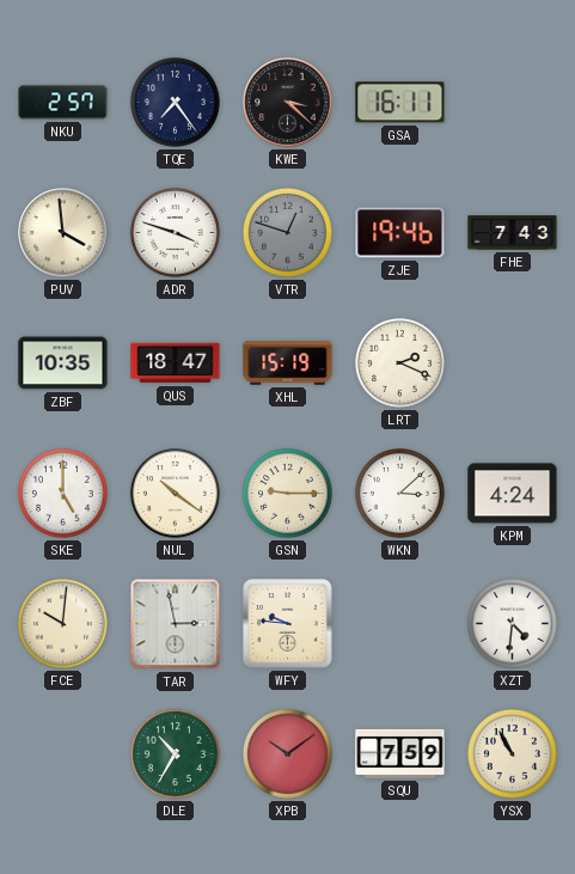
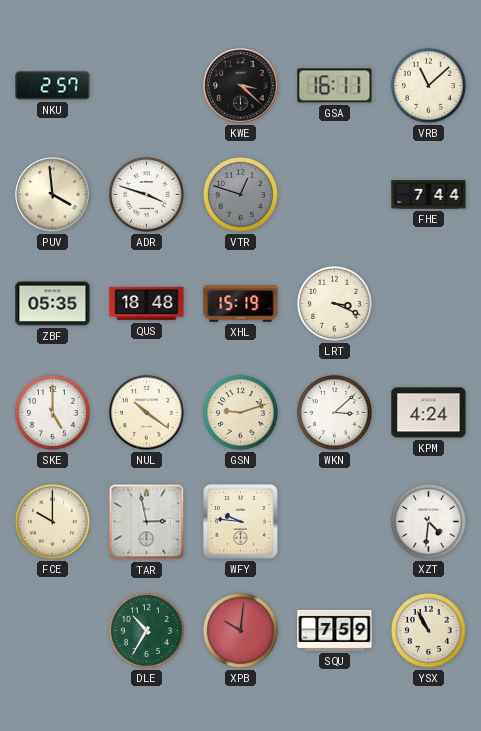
TQE: 7:24 -> none
VRB: none -> 11:08
ZJE: 19:46 -> none
FHE: 7:43 -> 7:44
ZBF: 10:35 -> 05:35
QUS: 18:47 -> 18:48
LRT: 2:19 -> 3:19
GSN: 9:15 -> 9:12
FCE: 10:01 -> 10:00
XPB: 10:09 -> 10:01
